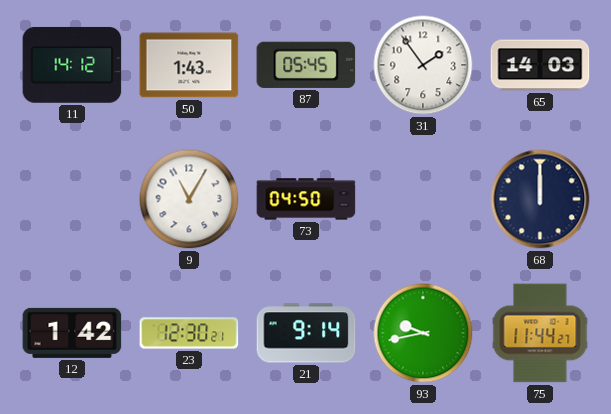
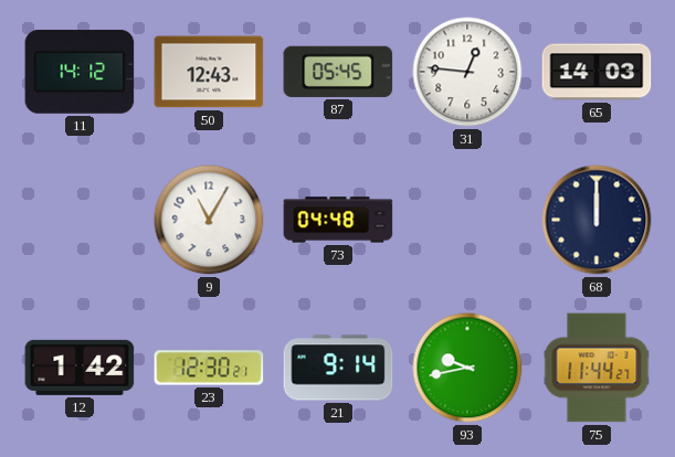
50: 1:43 -> 12:43
31: 1:54 -> 12:46
73: 04:50 -> 04:48
